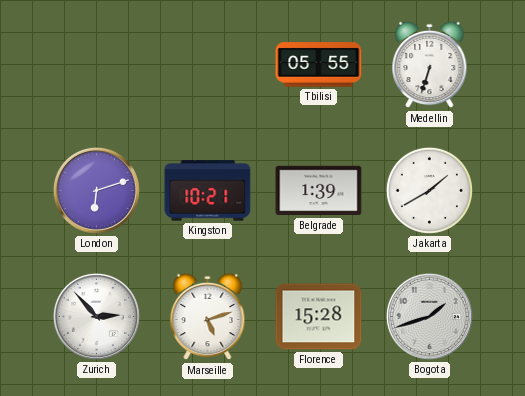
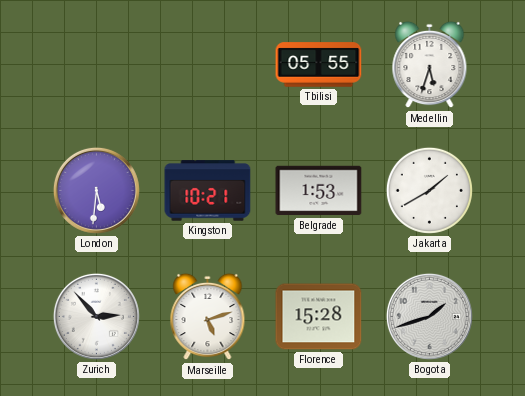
Medellin: 6:33 -> 5:33
London: 6:12 -> 5:31
Belgrade: 1:39 -> 1:53
